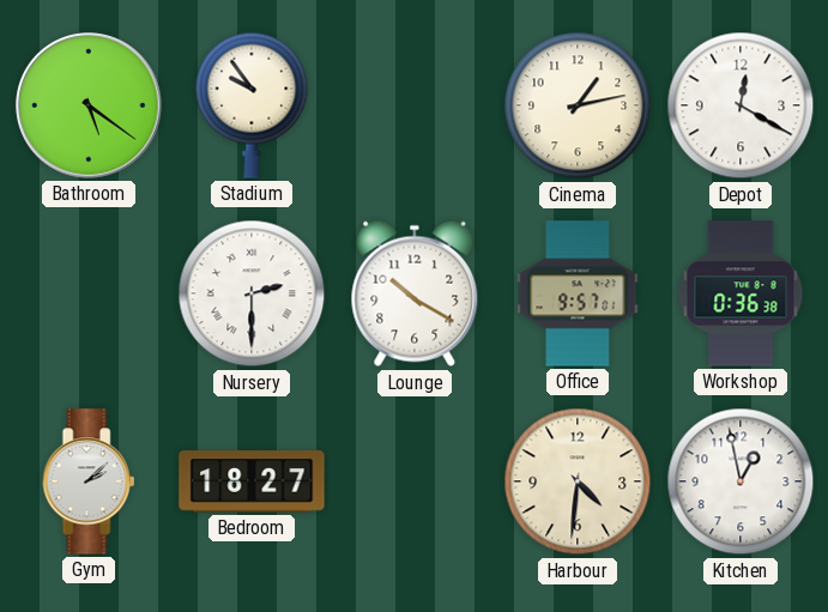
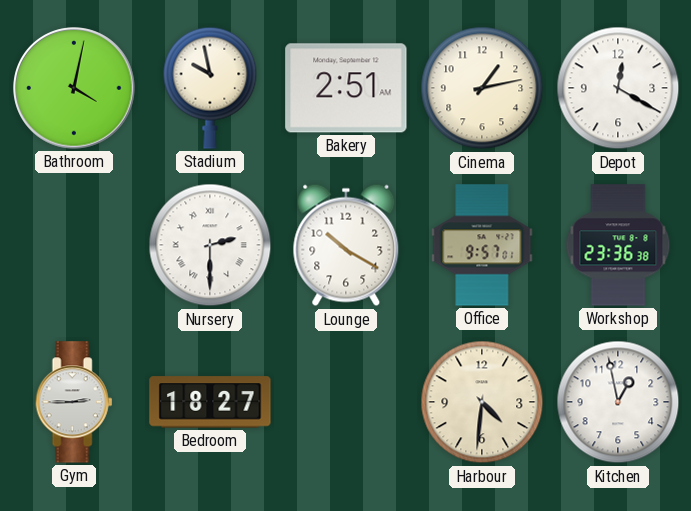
Bathroom: 5:21 -> 4:02
Stadium: 9:54 -> 9:58
Bakery: none -> 2:51
Workshop: 0:36 -> 23:36
Gym: 2:08 -> 2:45
